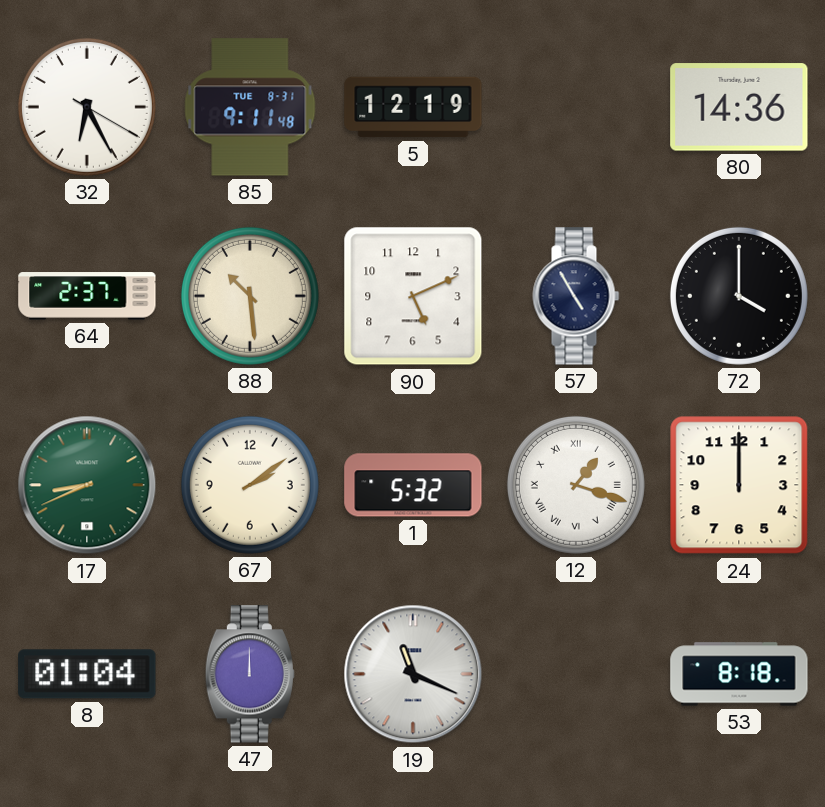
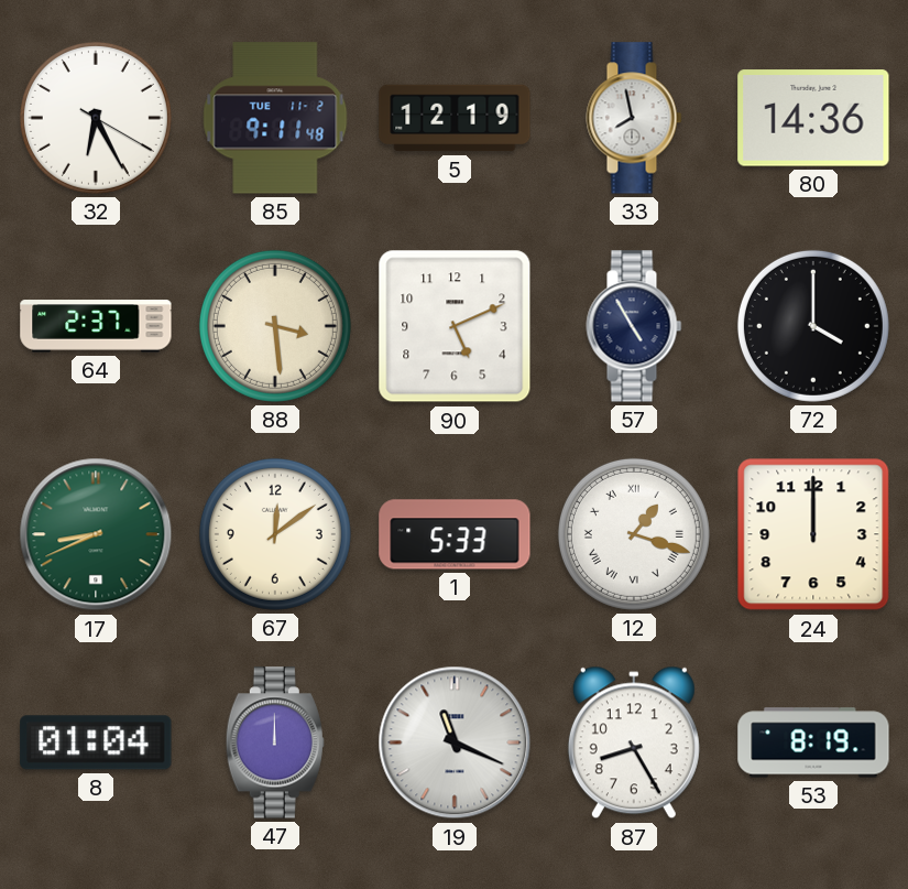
85 date: TUE 8-31 -> TUE 11-2
33: none -> 7:58
88: 10:29 -> 3:29
67: 2:09 -> 12:09
1: 5:32 -> 5:33
87: none -> 8:25
53: 8:18 -> 8:19
